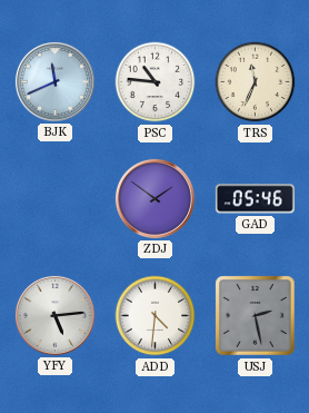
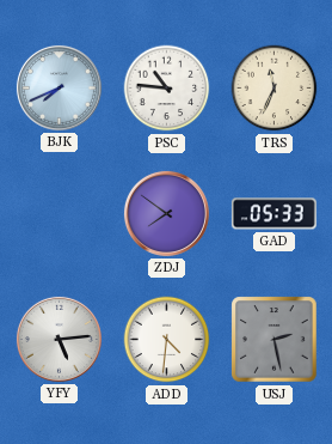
BJK: 11:41 -> 7:41
ZDJ: 1:51 -> 7:51
GAD: 05:46 -> 05:33
